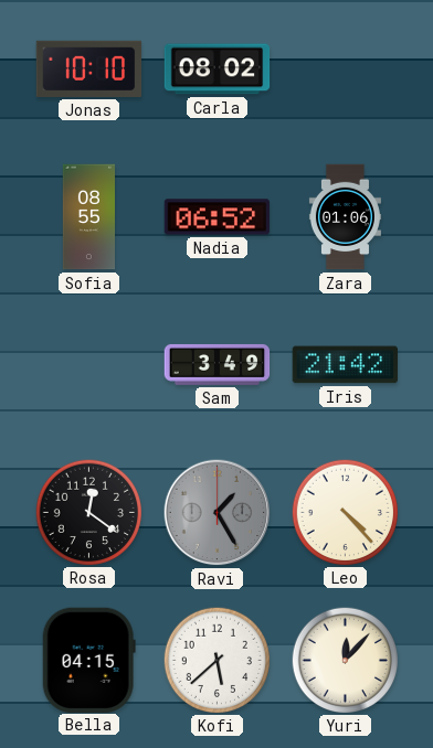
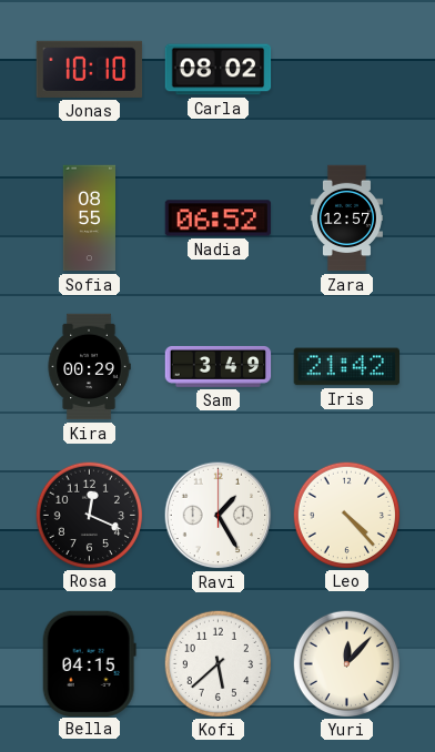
Zara: 01:06 -> 12:57
Kira: none -> 00:29
Rosa: 12:21 -> 12:19
Ravi dial: grey -> white
